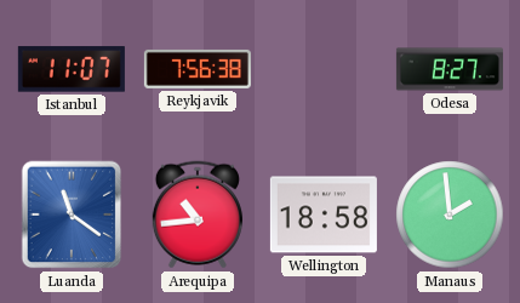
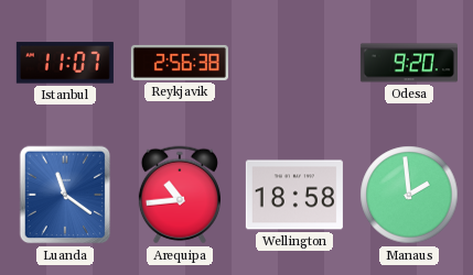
Reykjavik: 7:56 -> 2:56
Odesa: 8:27 -> 9:20
